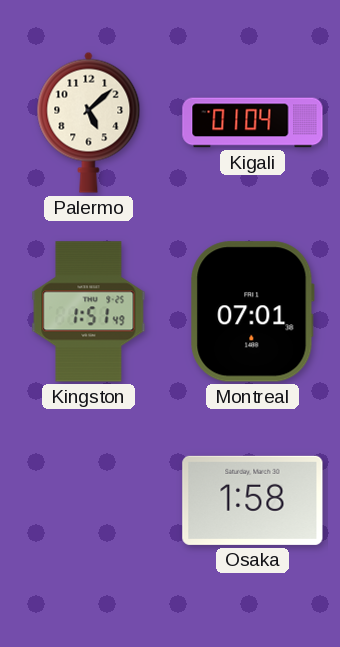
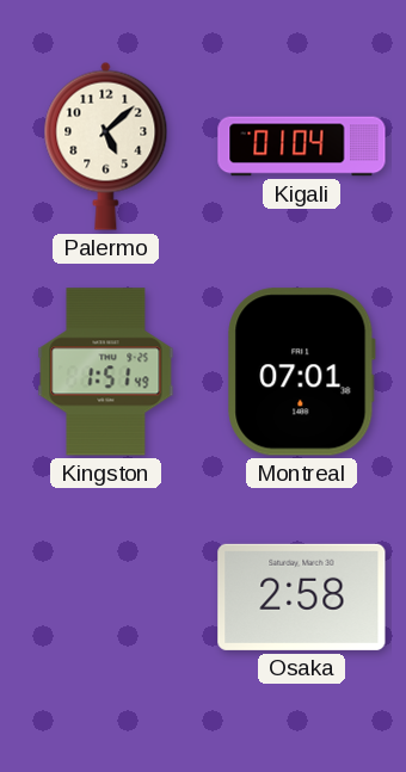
Osaka: 1:58 -> 2:58
